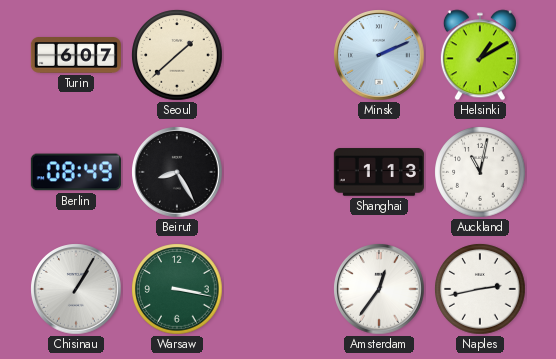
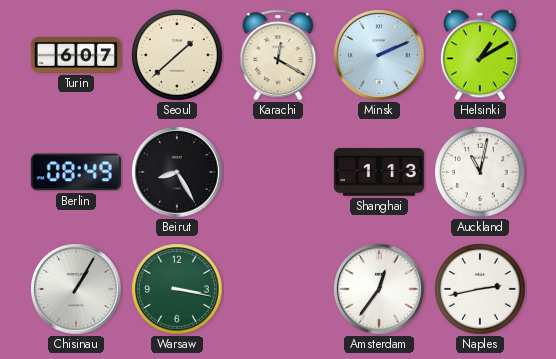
Karachi: none -> 12:20
